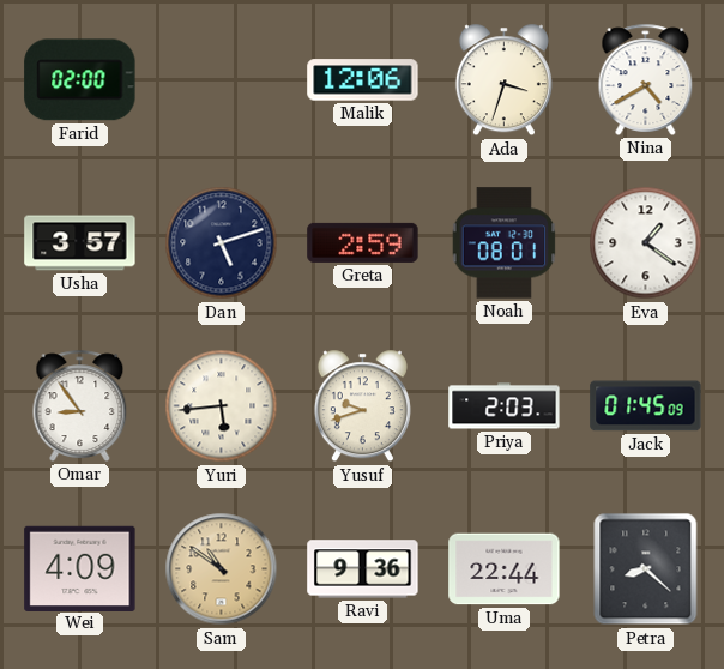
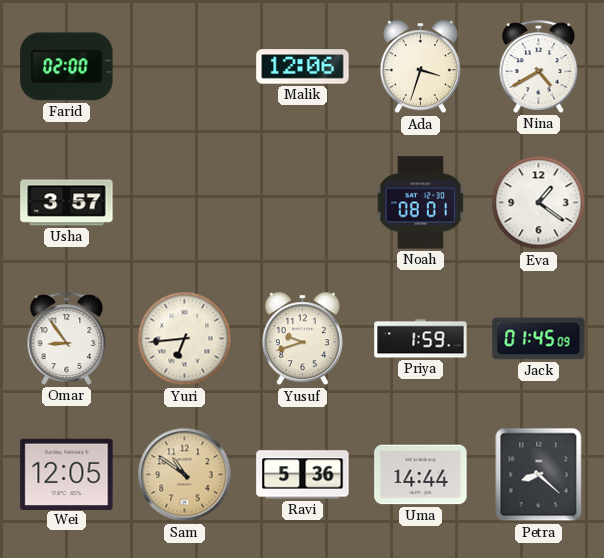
Dan: 5:12 -> none
Greta: 2:59 -> none
Yuri: 5:44 -> 6:44
Priya: 2:03 -> 1:59
Wei: 4:09 -> 12:05
Ravi: 9:36 -> 5:36
Uma: 22:44 -> 14:44
